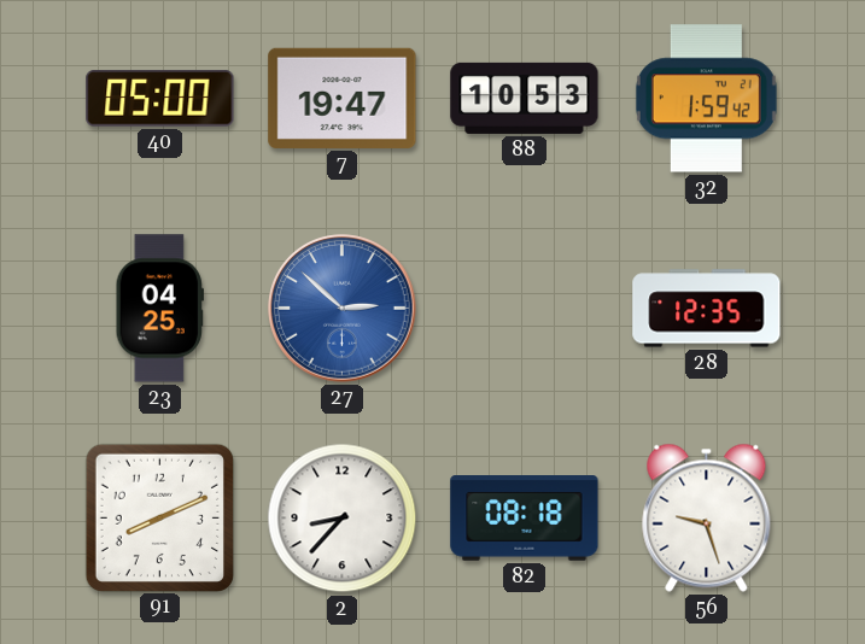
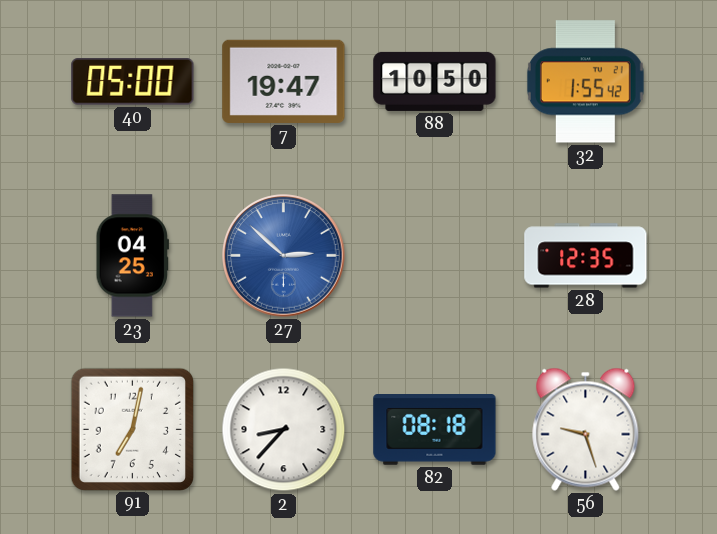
88: 10:53 -> 10:50
32: 1:59 -> 1:55
91: 8:11 -> 7:02
